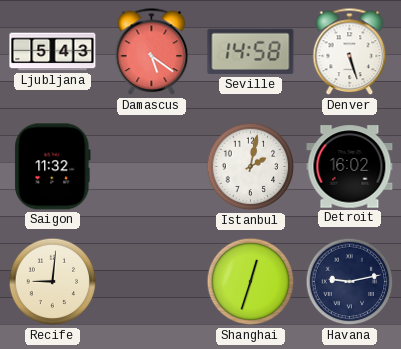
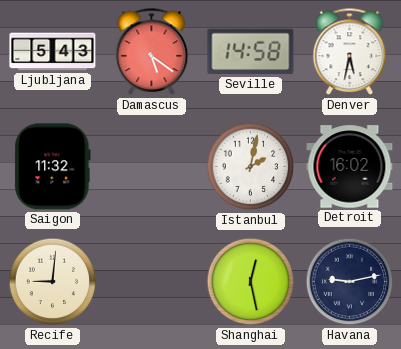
Denver: 5:27 -> 5:32
Shanghai: 12:33 -> 12:28
